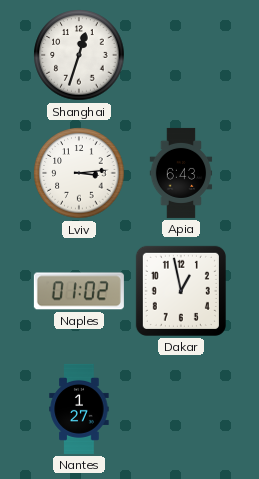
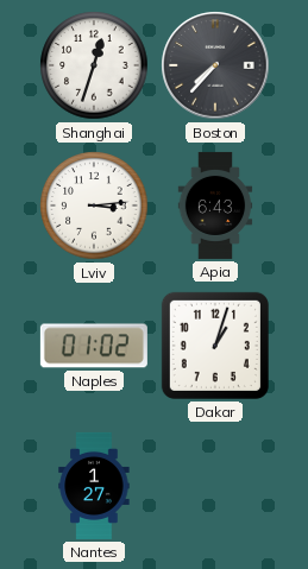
Boston: none -> 7:37
Dakar: 12:58 -> 1:03
